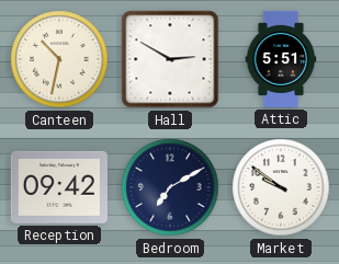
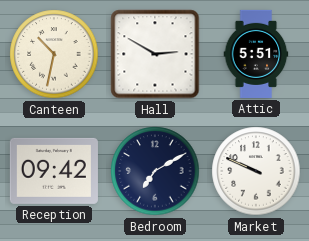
Market: 9:51 -> 9:49
